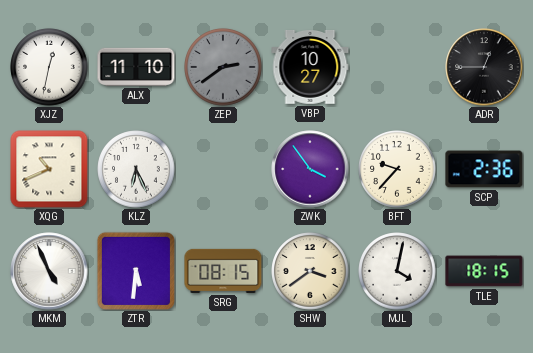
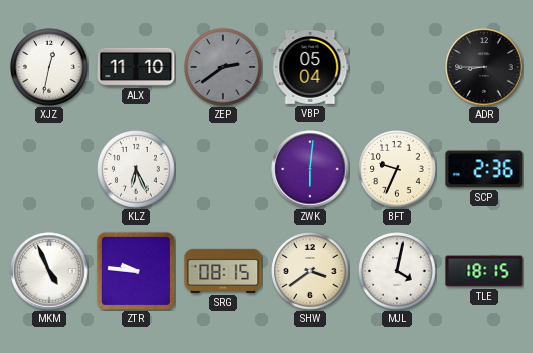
VBP: 10:27 -> 05:04
ADR: 12:45 -> 8:45
XQG: 10:41 -> none
ZWK: 3:54 -> 6:01
BFT: 9:37 -> 9:34
ZTR: 5:31 -> 9:46
